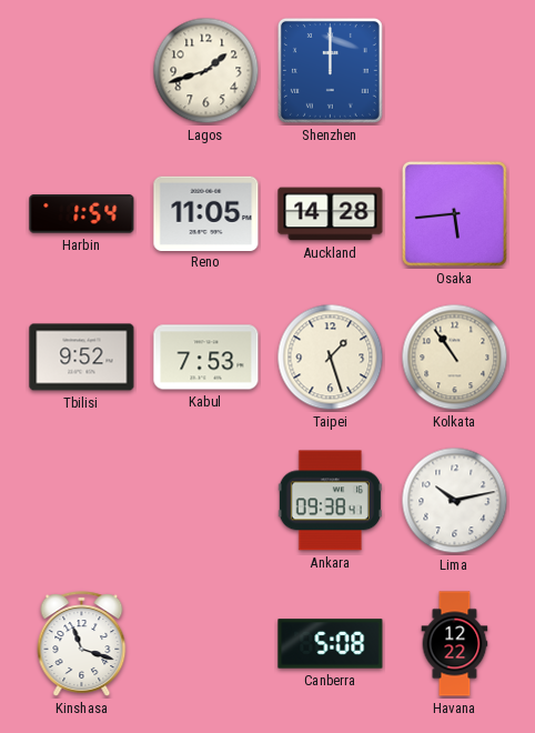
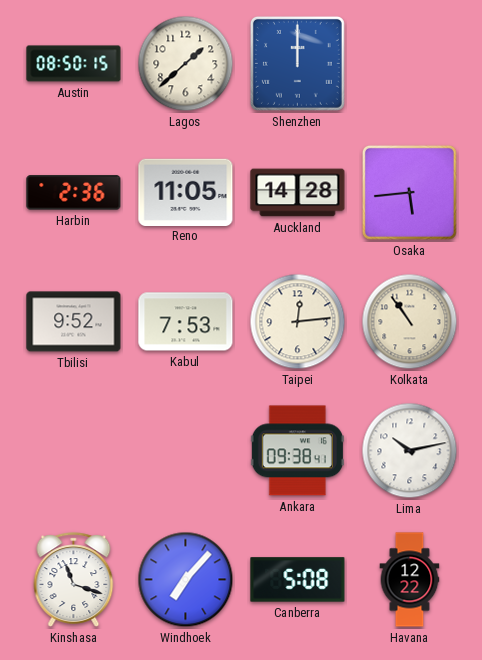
Austin: none -> 08:50
Lagos: 1:42 -> 1:38
Harbin: 1:54 -> 2:36
Taipei: 1:27 -> 12:14
Windhoek: none -> 7:07
